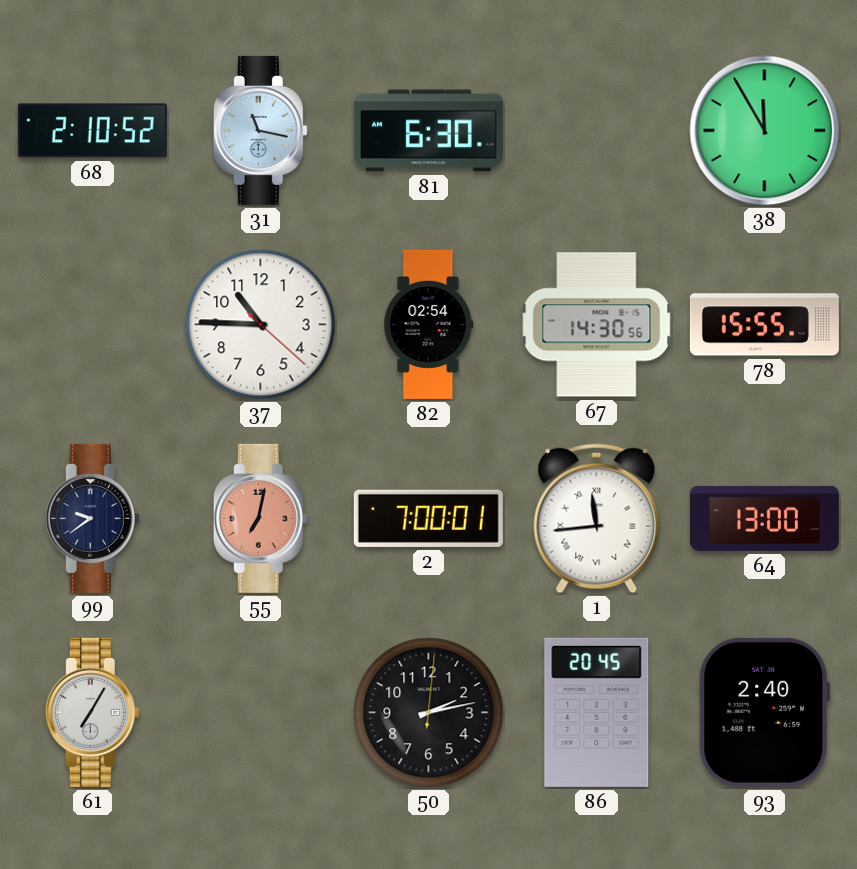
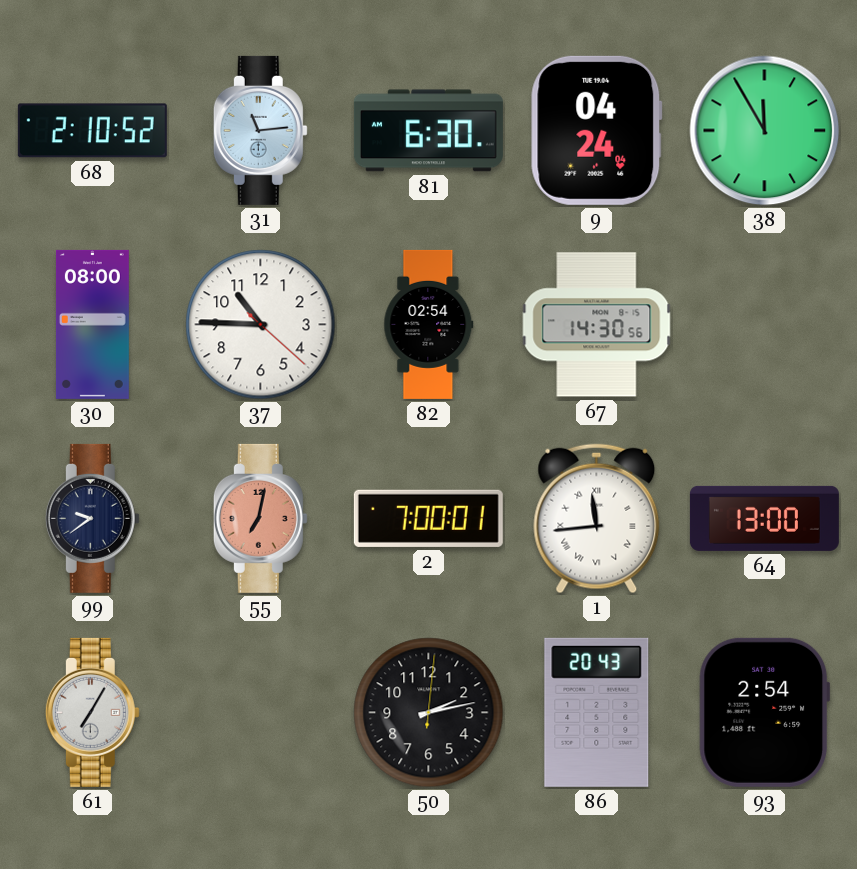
31: 11:17 -> 11:14
9: none -> 04:24
30: none -> 08:00
78: 15:55 -> none
86: 20:45 -> 20:43
93: 2:40 -> 2:54
